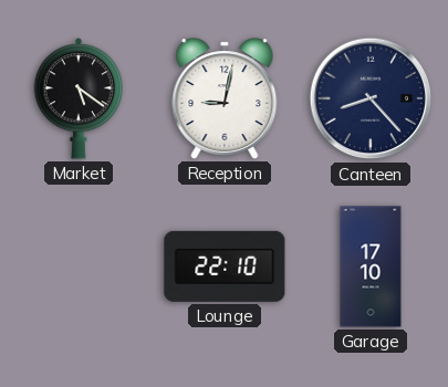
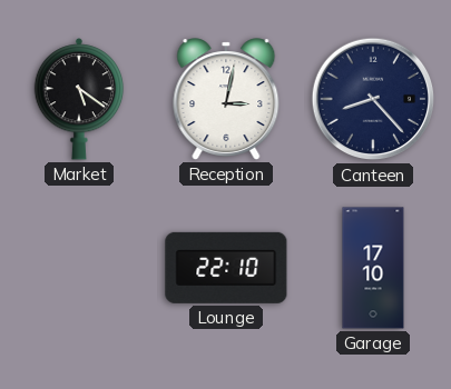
Reception: 9:02 -> 3:02
